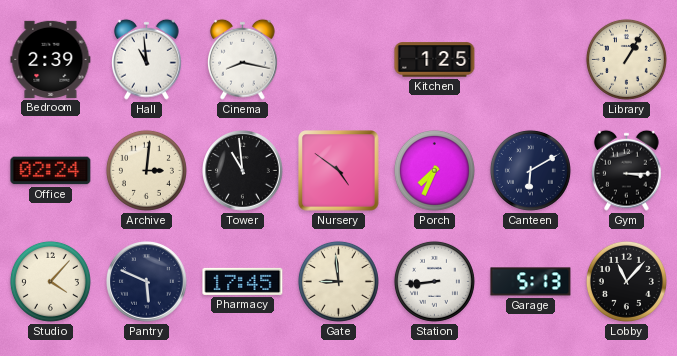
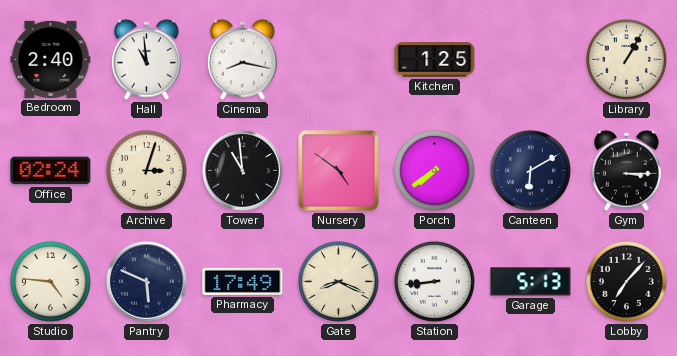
Bedroom: 2:39 -> 2:40
Archive: 3:01 -> 3:03
Porch: 7:34 -> 7:39
Studio: 4:07 -> 4:46
Pharmacy: 17:45 -> 17:49
Gate: 8:59 -> 8:19
Lobby: 11:07 -> 7:07
